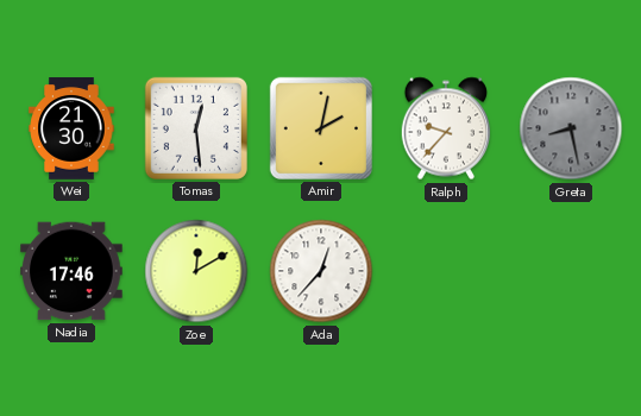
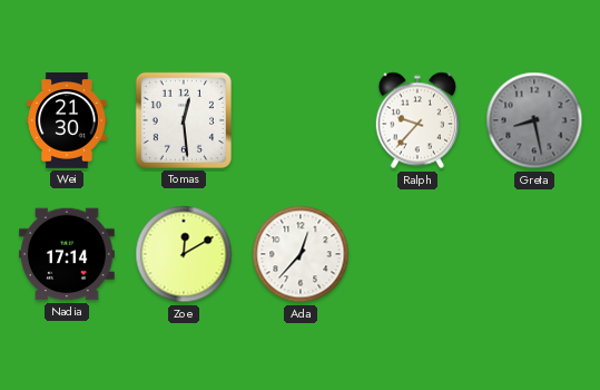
Amir: 2:02 -> none
Nadia: 17:46 -> 17:14
